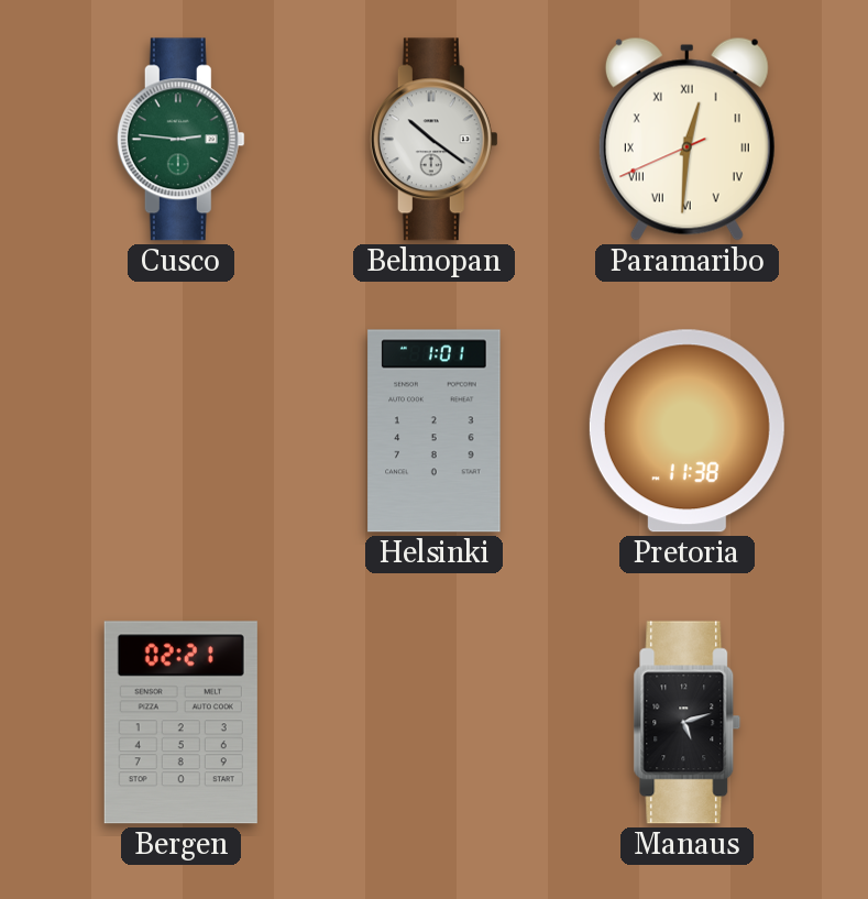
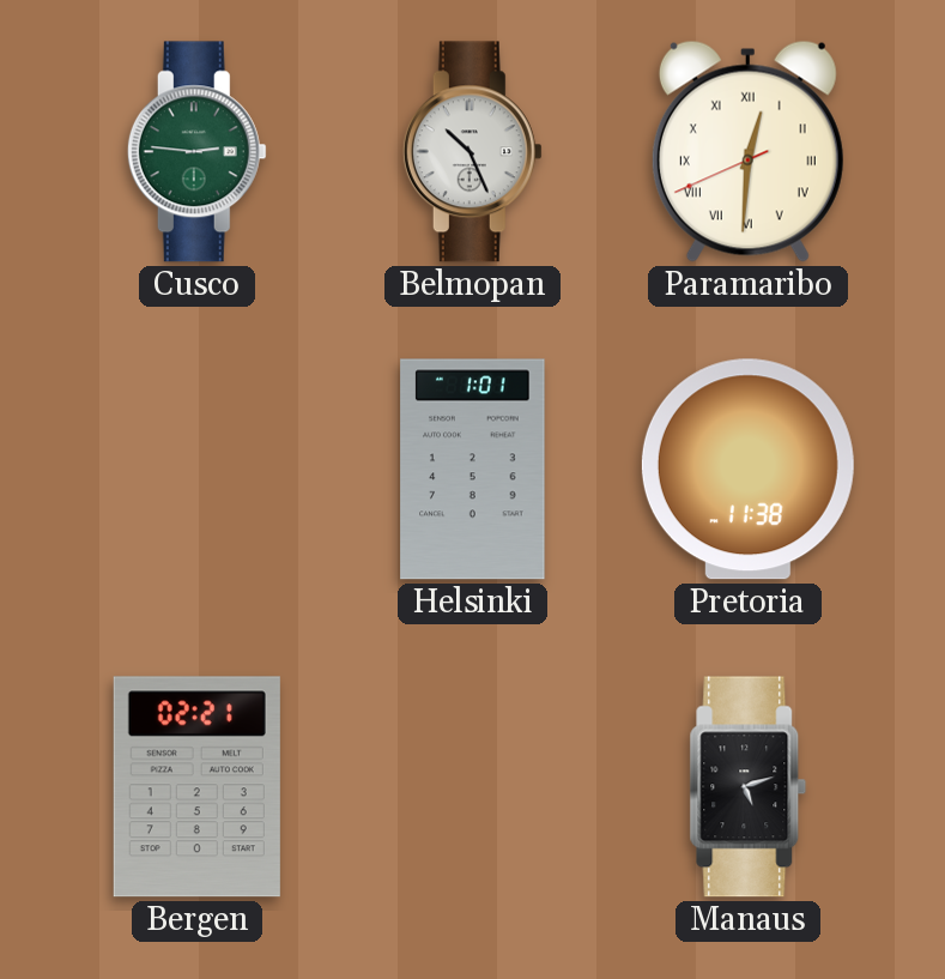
Belmopan: 10:21 -> 10:26
